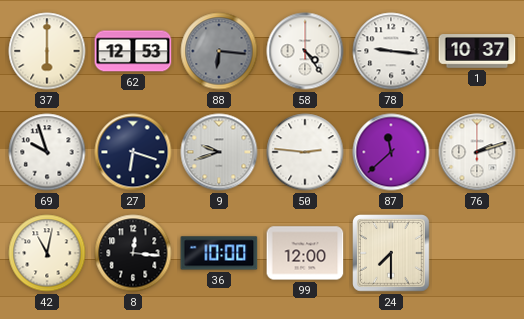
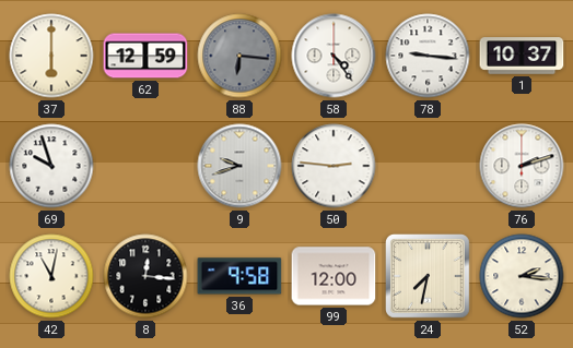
62: 12:53 -> 12:59
27: 6:18 -> none
87: 11:38 -> none
36: 10:00 -> 9:58
24: 7:30 -> 7:32
52: none -> 2:16
